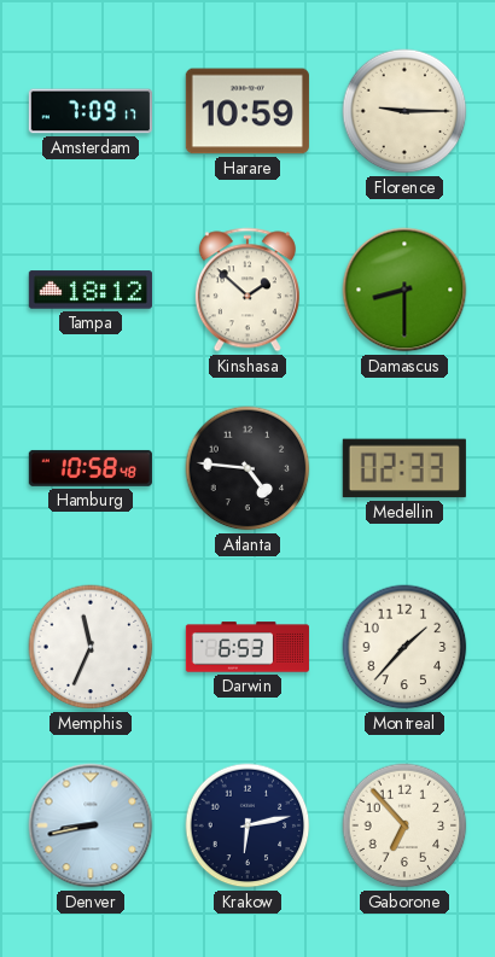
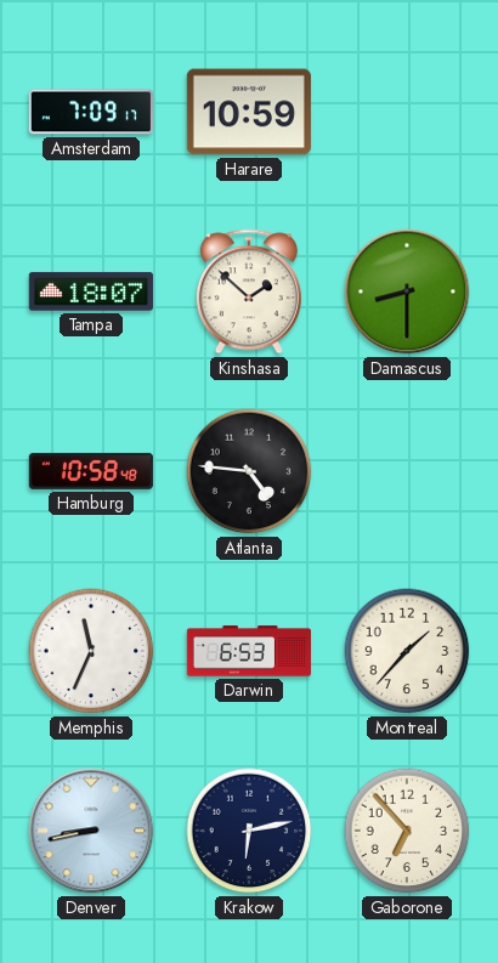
Florence: 9:15 -> none
Tampa: 18:12 -> 18:07
Medellin: 02:33 -> none
